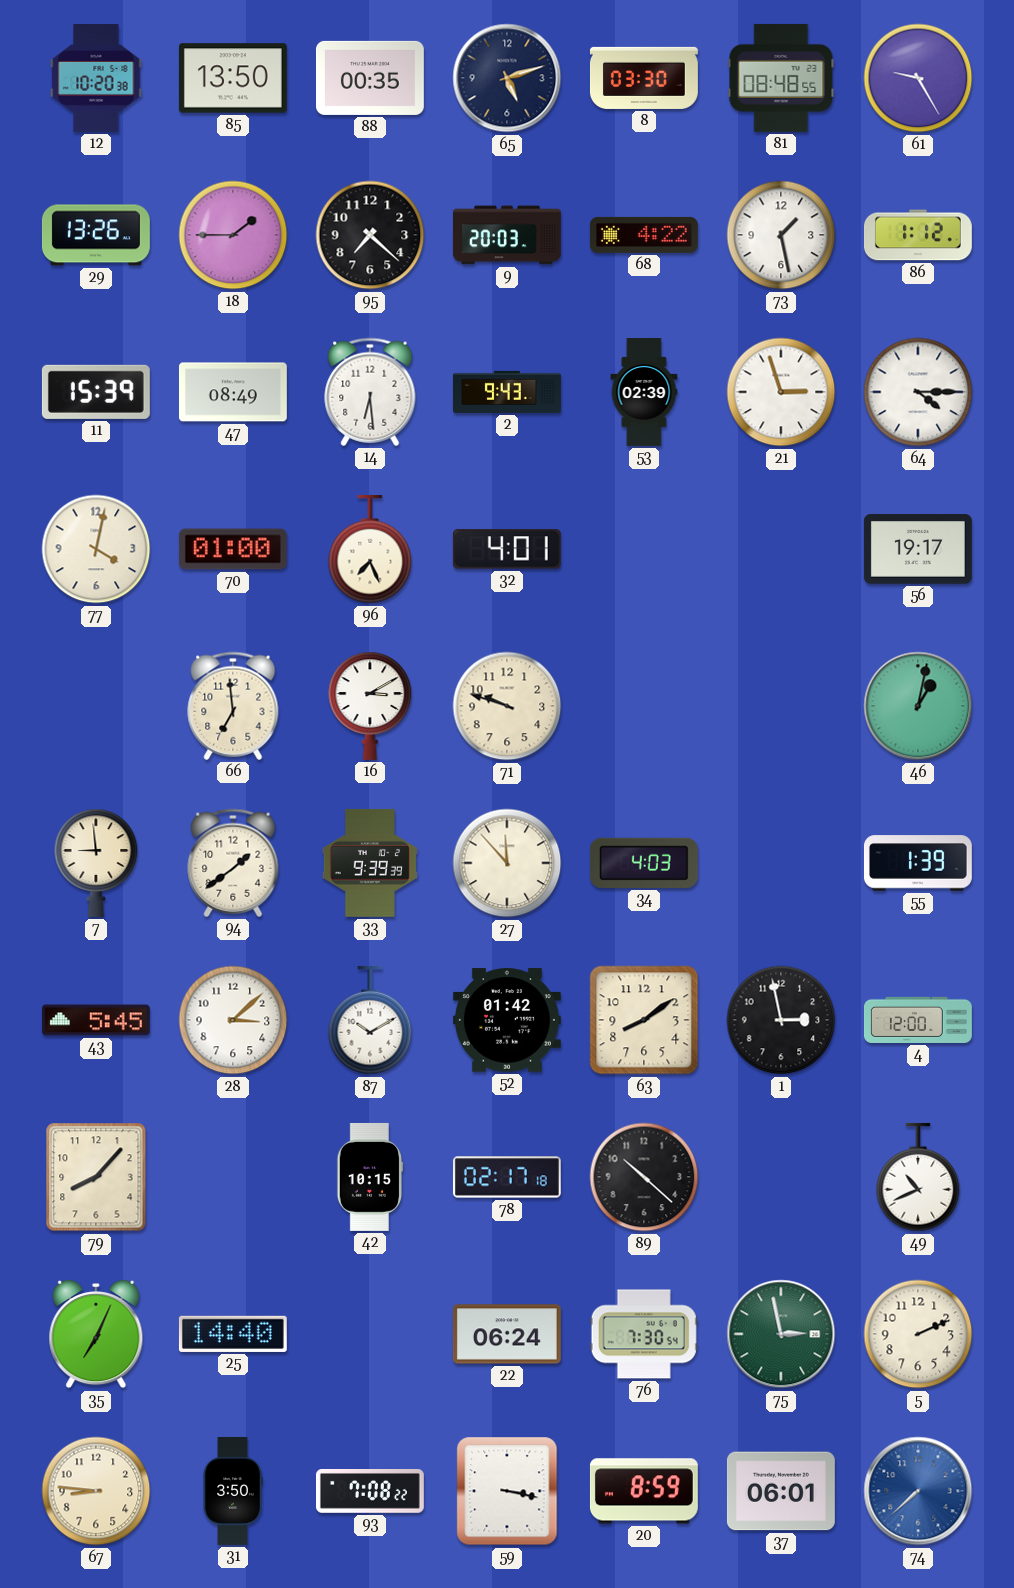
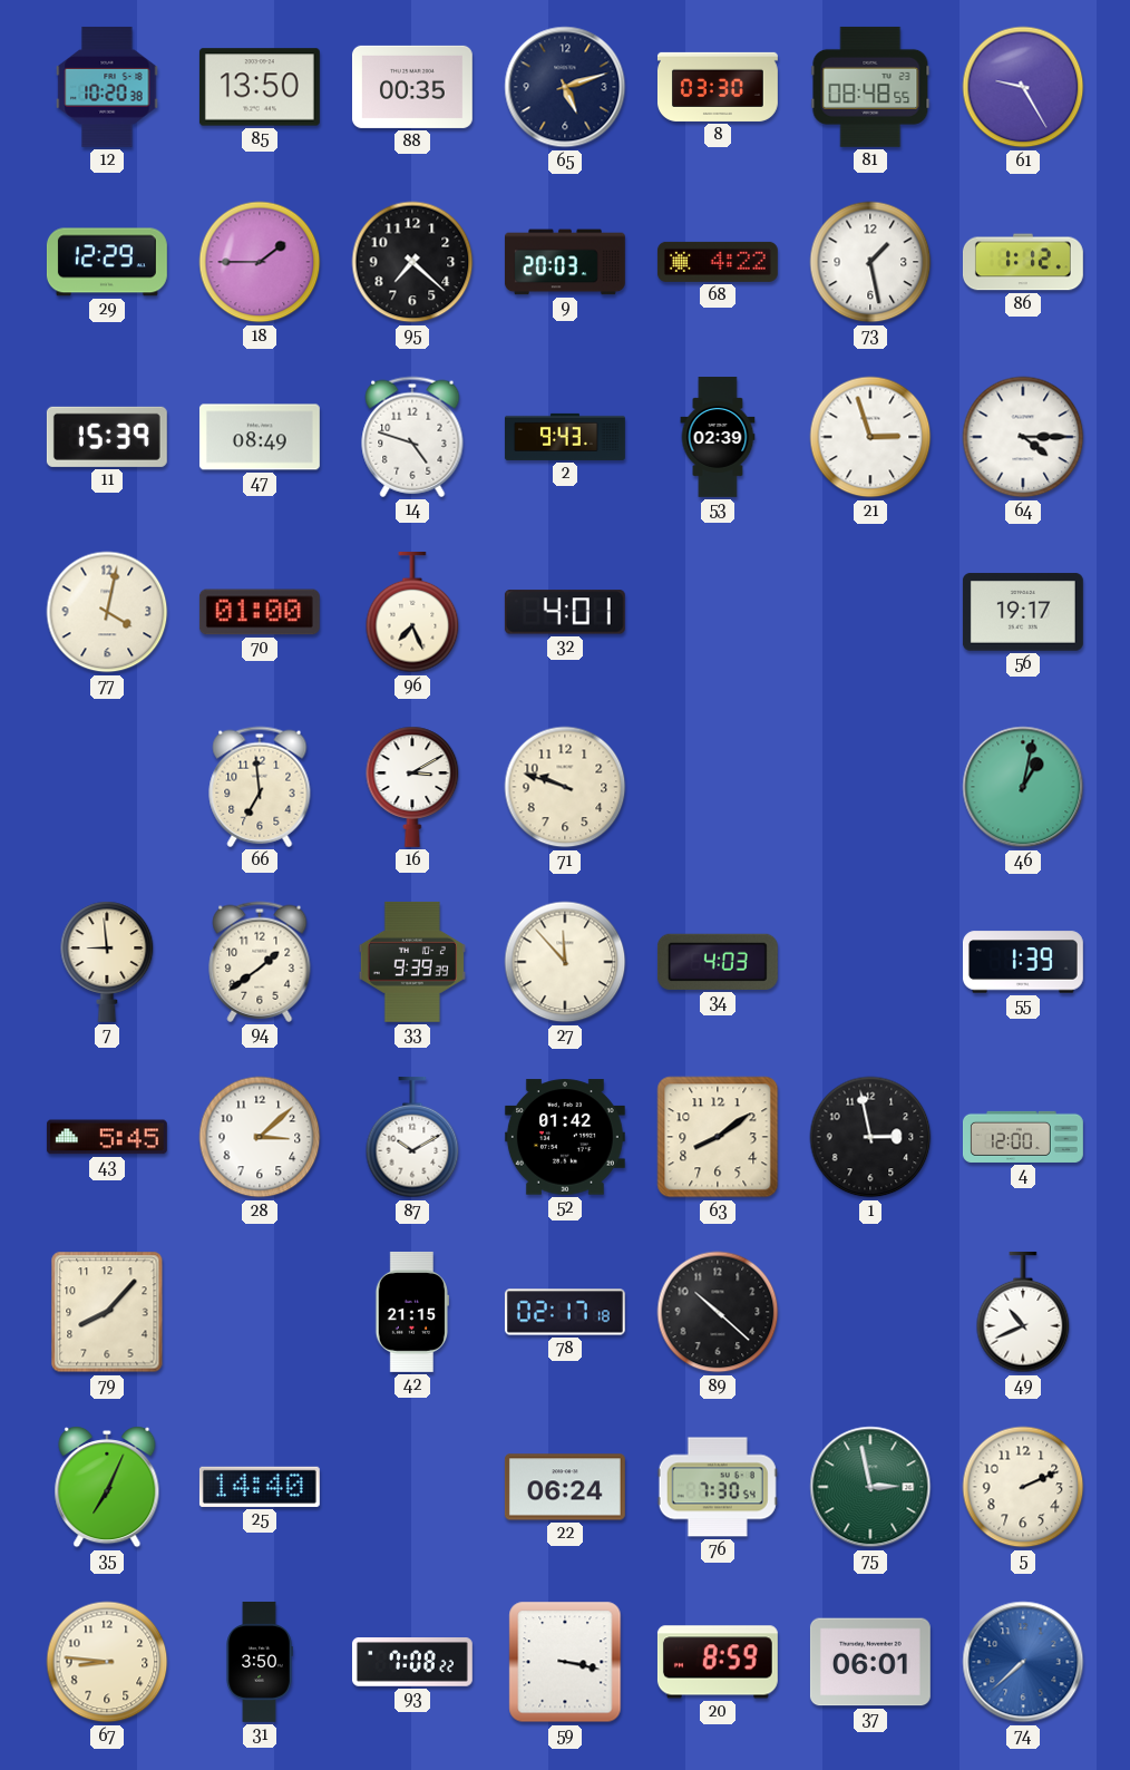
29: 13:26 -> 12:29
14: 6:29 -> 4:48
42: 10:15 -> 21:15
